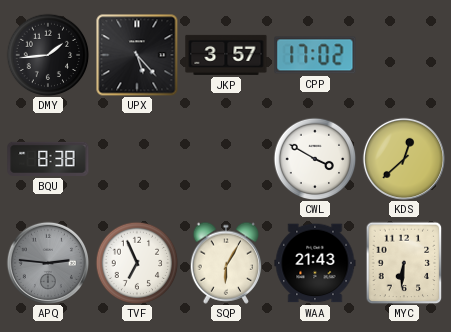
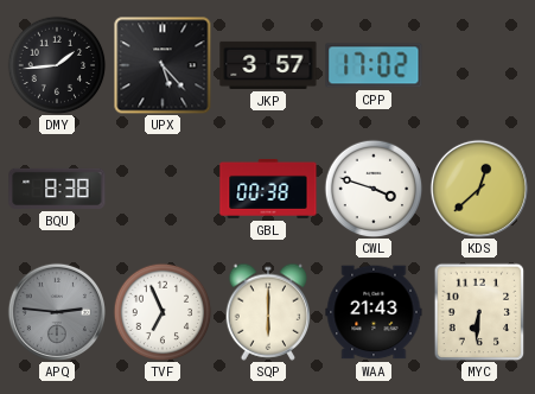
GBL: none -> 00:38
CWL: 3:50 -> 3:48
SQP: 6:05 -> 6:00
